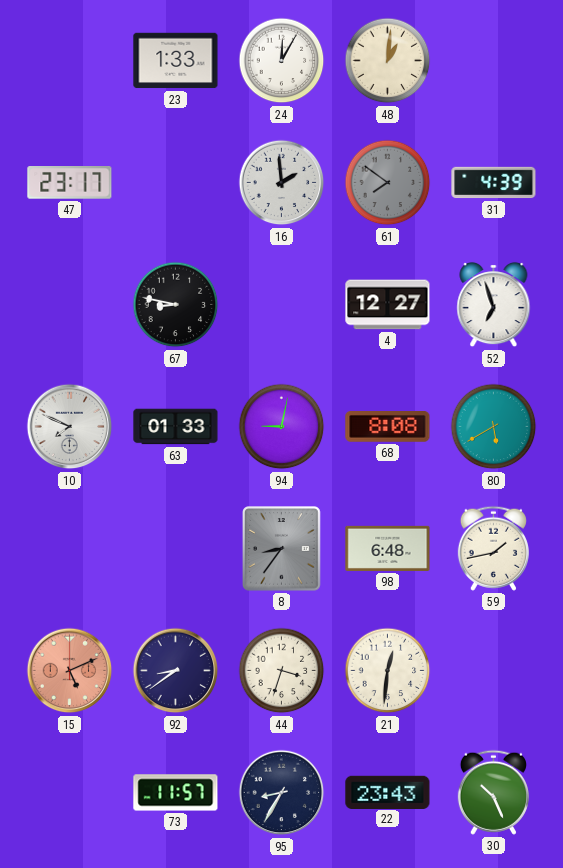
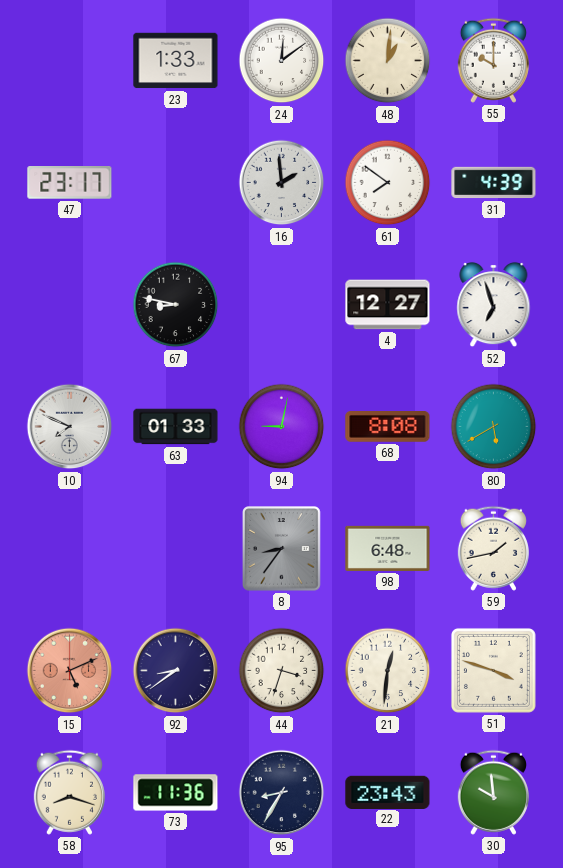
24: 12:05 -> 12:09
55: none -> 10:00
61 dial: grey -> white
51: none -> 3:48
58: none -> 8:18
73: 11:57 -> 11:36
30: 10:26 -> 9:59
